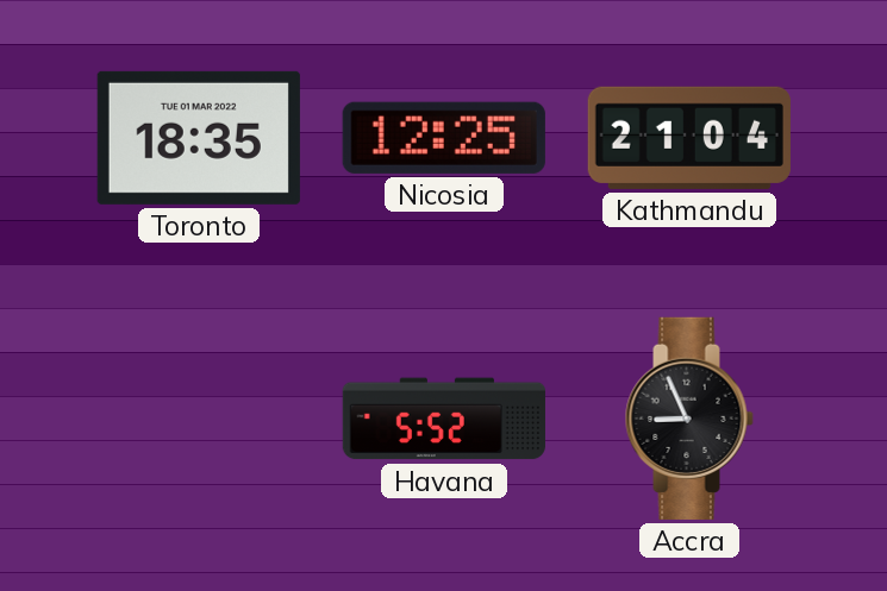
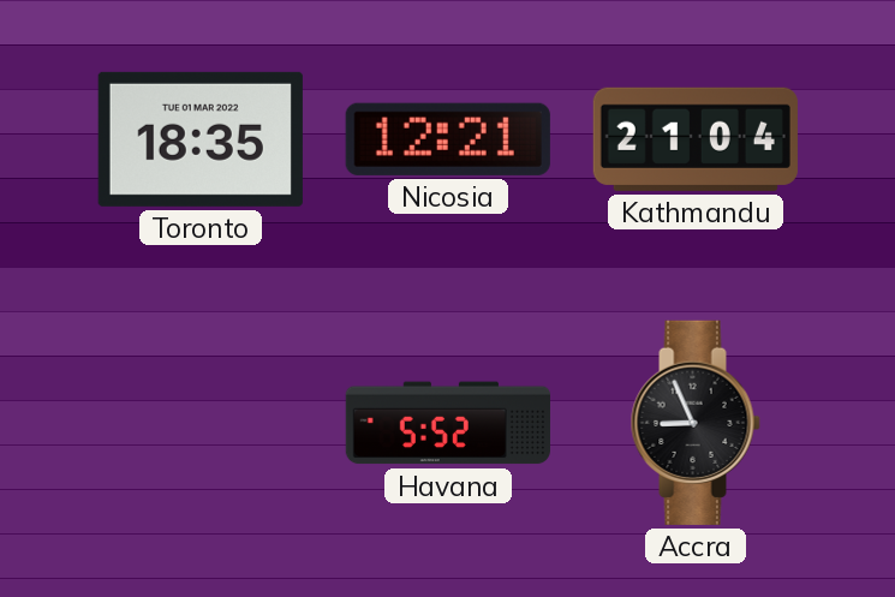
Nicosia: 12:25 -> 12:21
